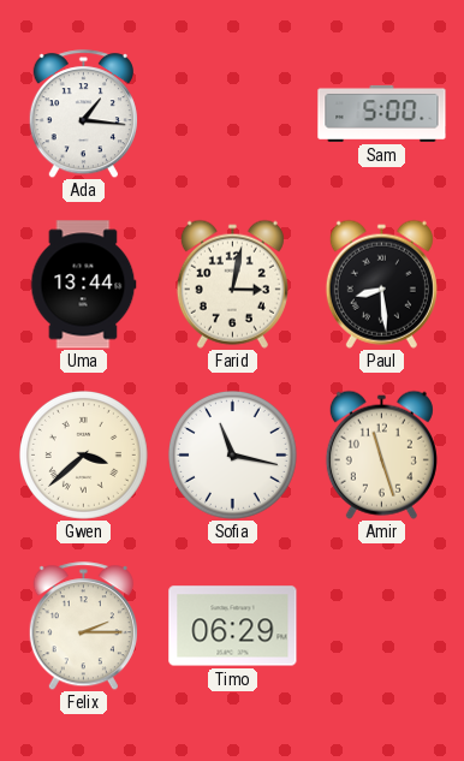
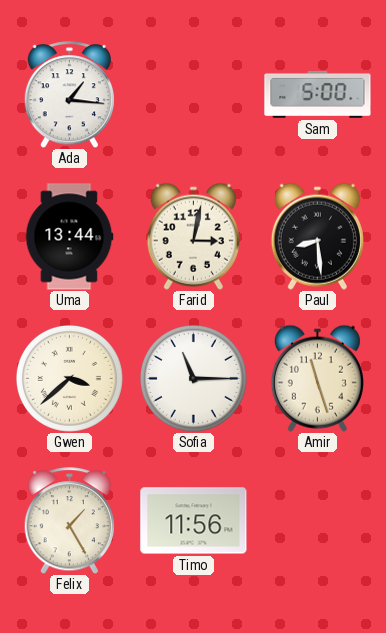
Sofia: 11:17 -> 11:15
Felix: 2:15 -> 1:25
Timo: 06:29 -> 11:56
